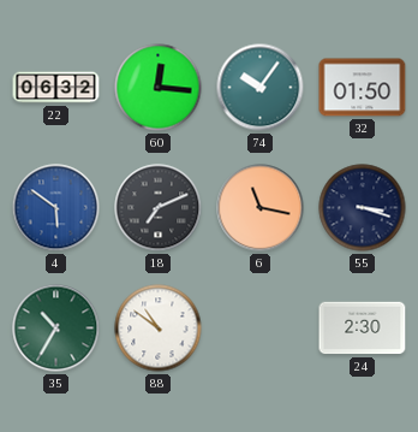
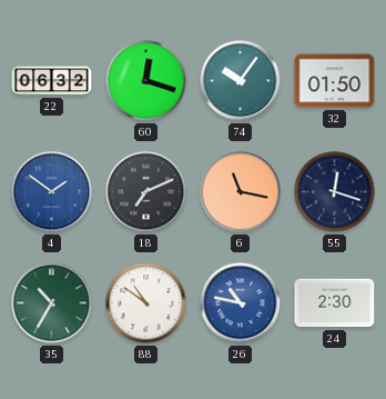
60: 12:16 -> 12:18
4: 5:51 -> 1:51
55: 3:18 -> 12:18
26: none -> 10:47
